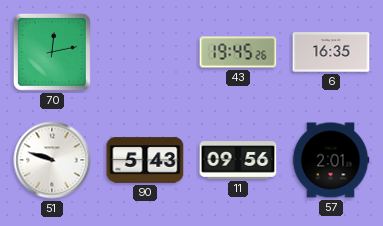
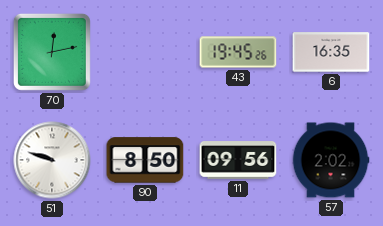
90: 5:43 -> 8:50
57: 2:01 -> 2:02
